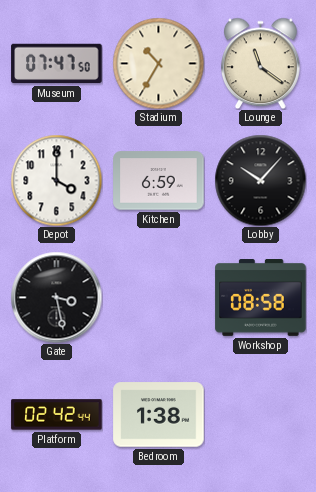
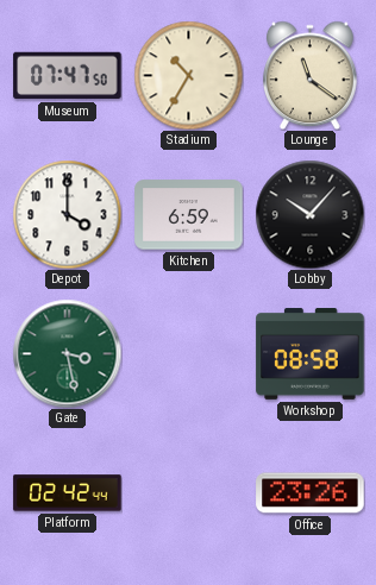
Gate dial: black -> green
Bedroom: 1:38 -> none
Office: none -> 23:26
